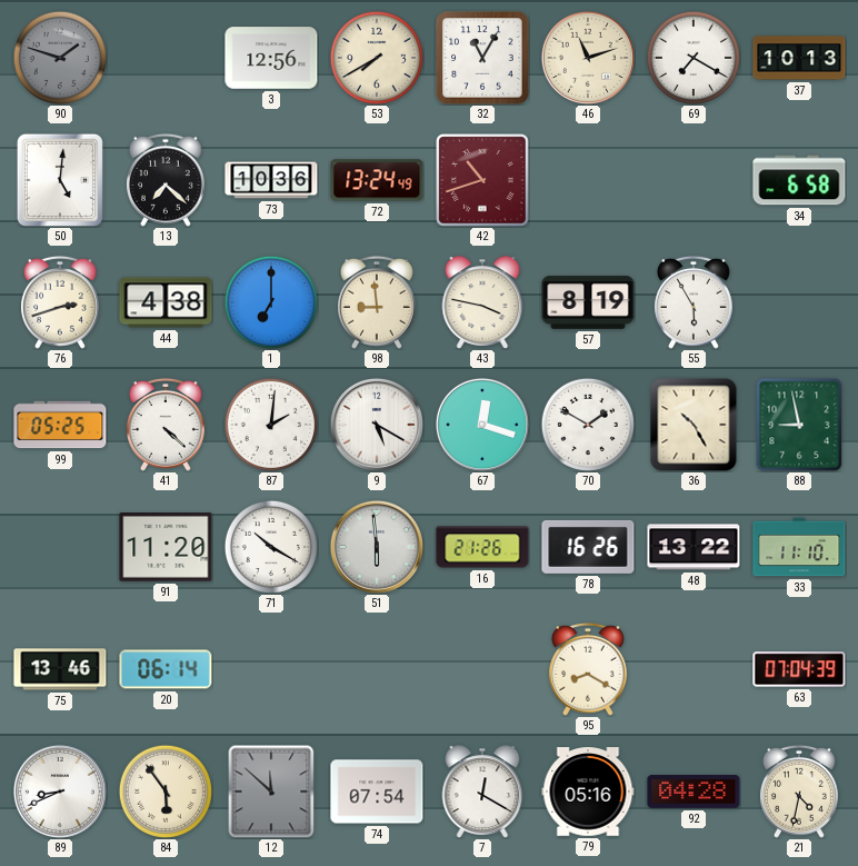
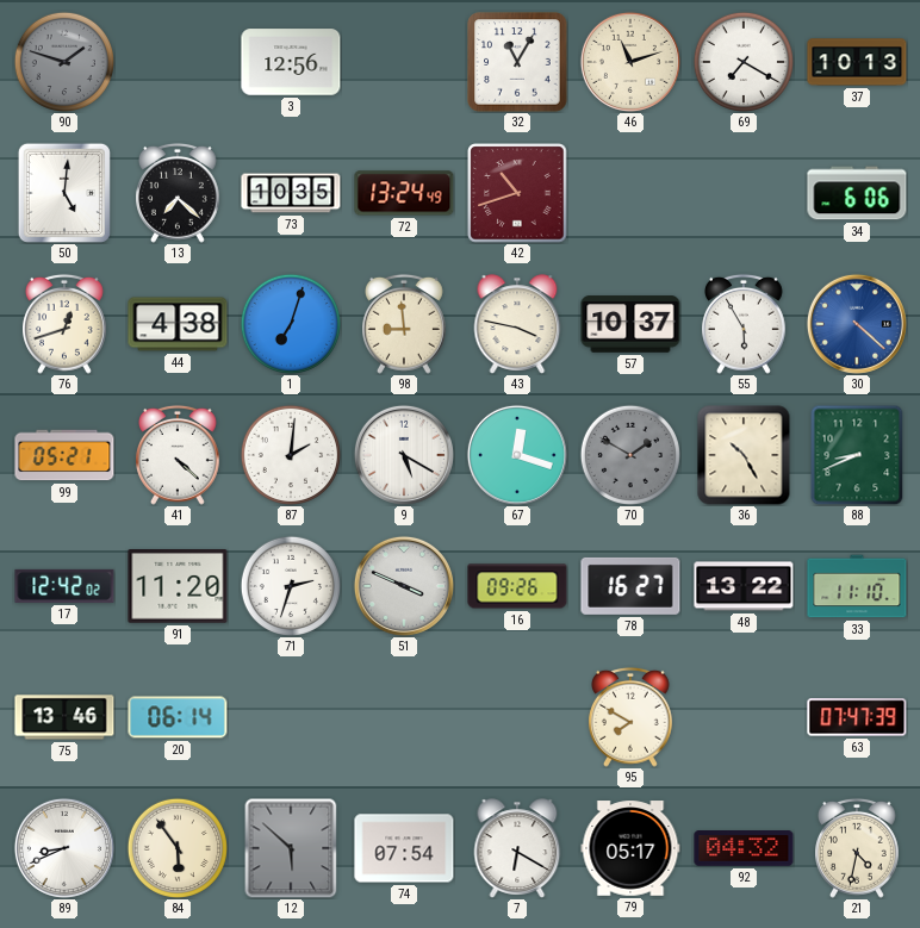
53: 7:40 -> none
73: 10:36 -> 10:35
34: 6:58 -> 6:06
76: 2:42 -> 12:42
1: 7:00 -> 7:03
57: 8:19 -> 10:37
30: none -> 4:22
99: 05:25 -> 05:21
70 dial: white -> grey
88: 8:58 -> 8:41
17: none -> 12:42
71: 10:20 -> 2:33
51: 5:59 -> 3:49
16: 21:26 -> 09:26
78: 16:26 -> 16:27
95: 8:20 -> 7:50
63: 07:04 -> 07:47
12: 11:52 -> 5:52
7: 12:20 -> 6:20
79: 05:16 -> 05:17
92: 04:28 -> 04:32
